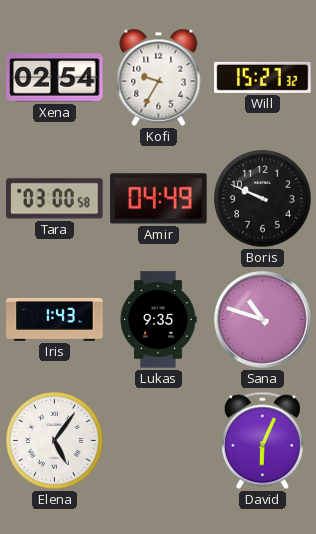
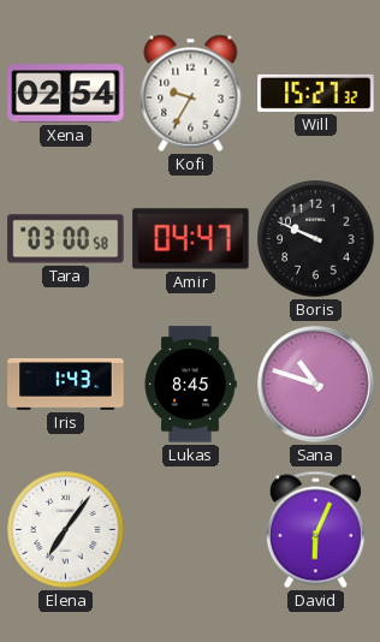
Amir: 04:49 -> 04:47
Lukas: 9:35 -> 8:45
Elena: 5:06 -> 7:06
